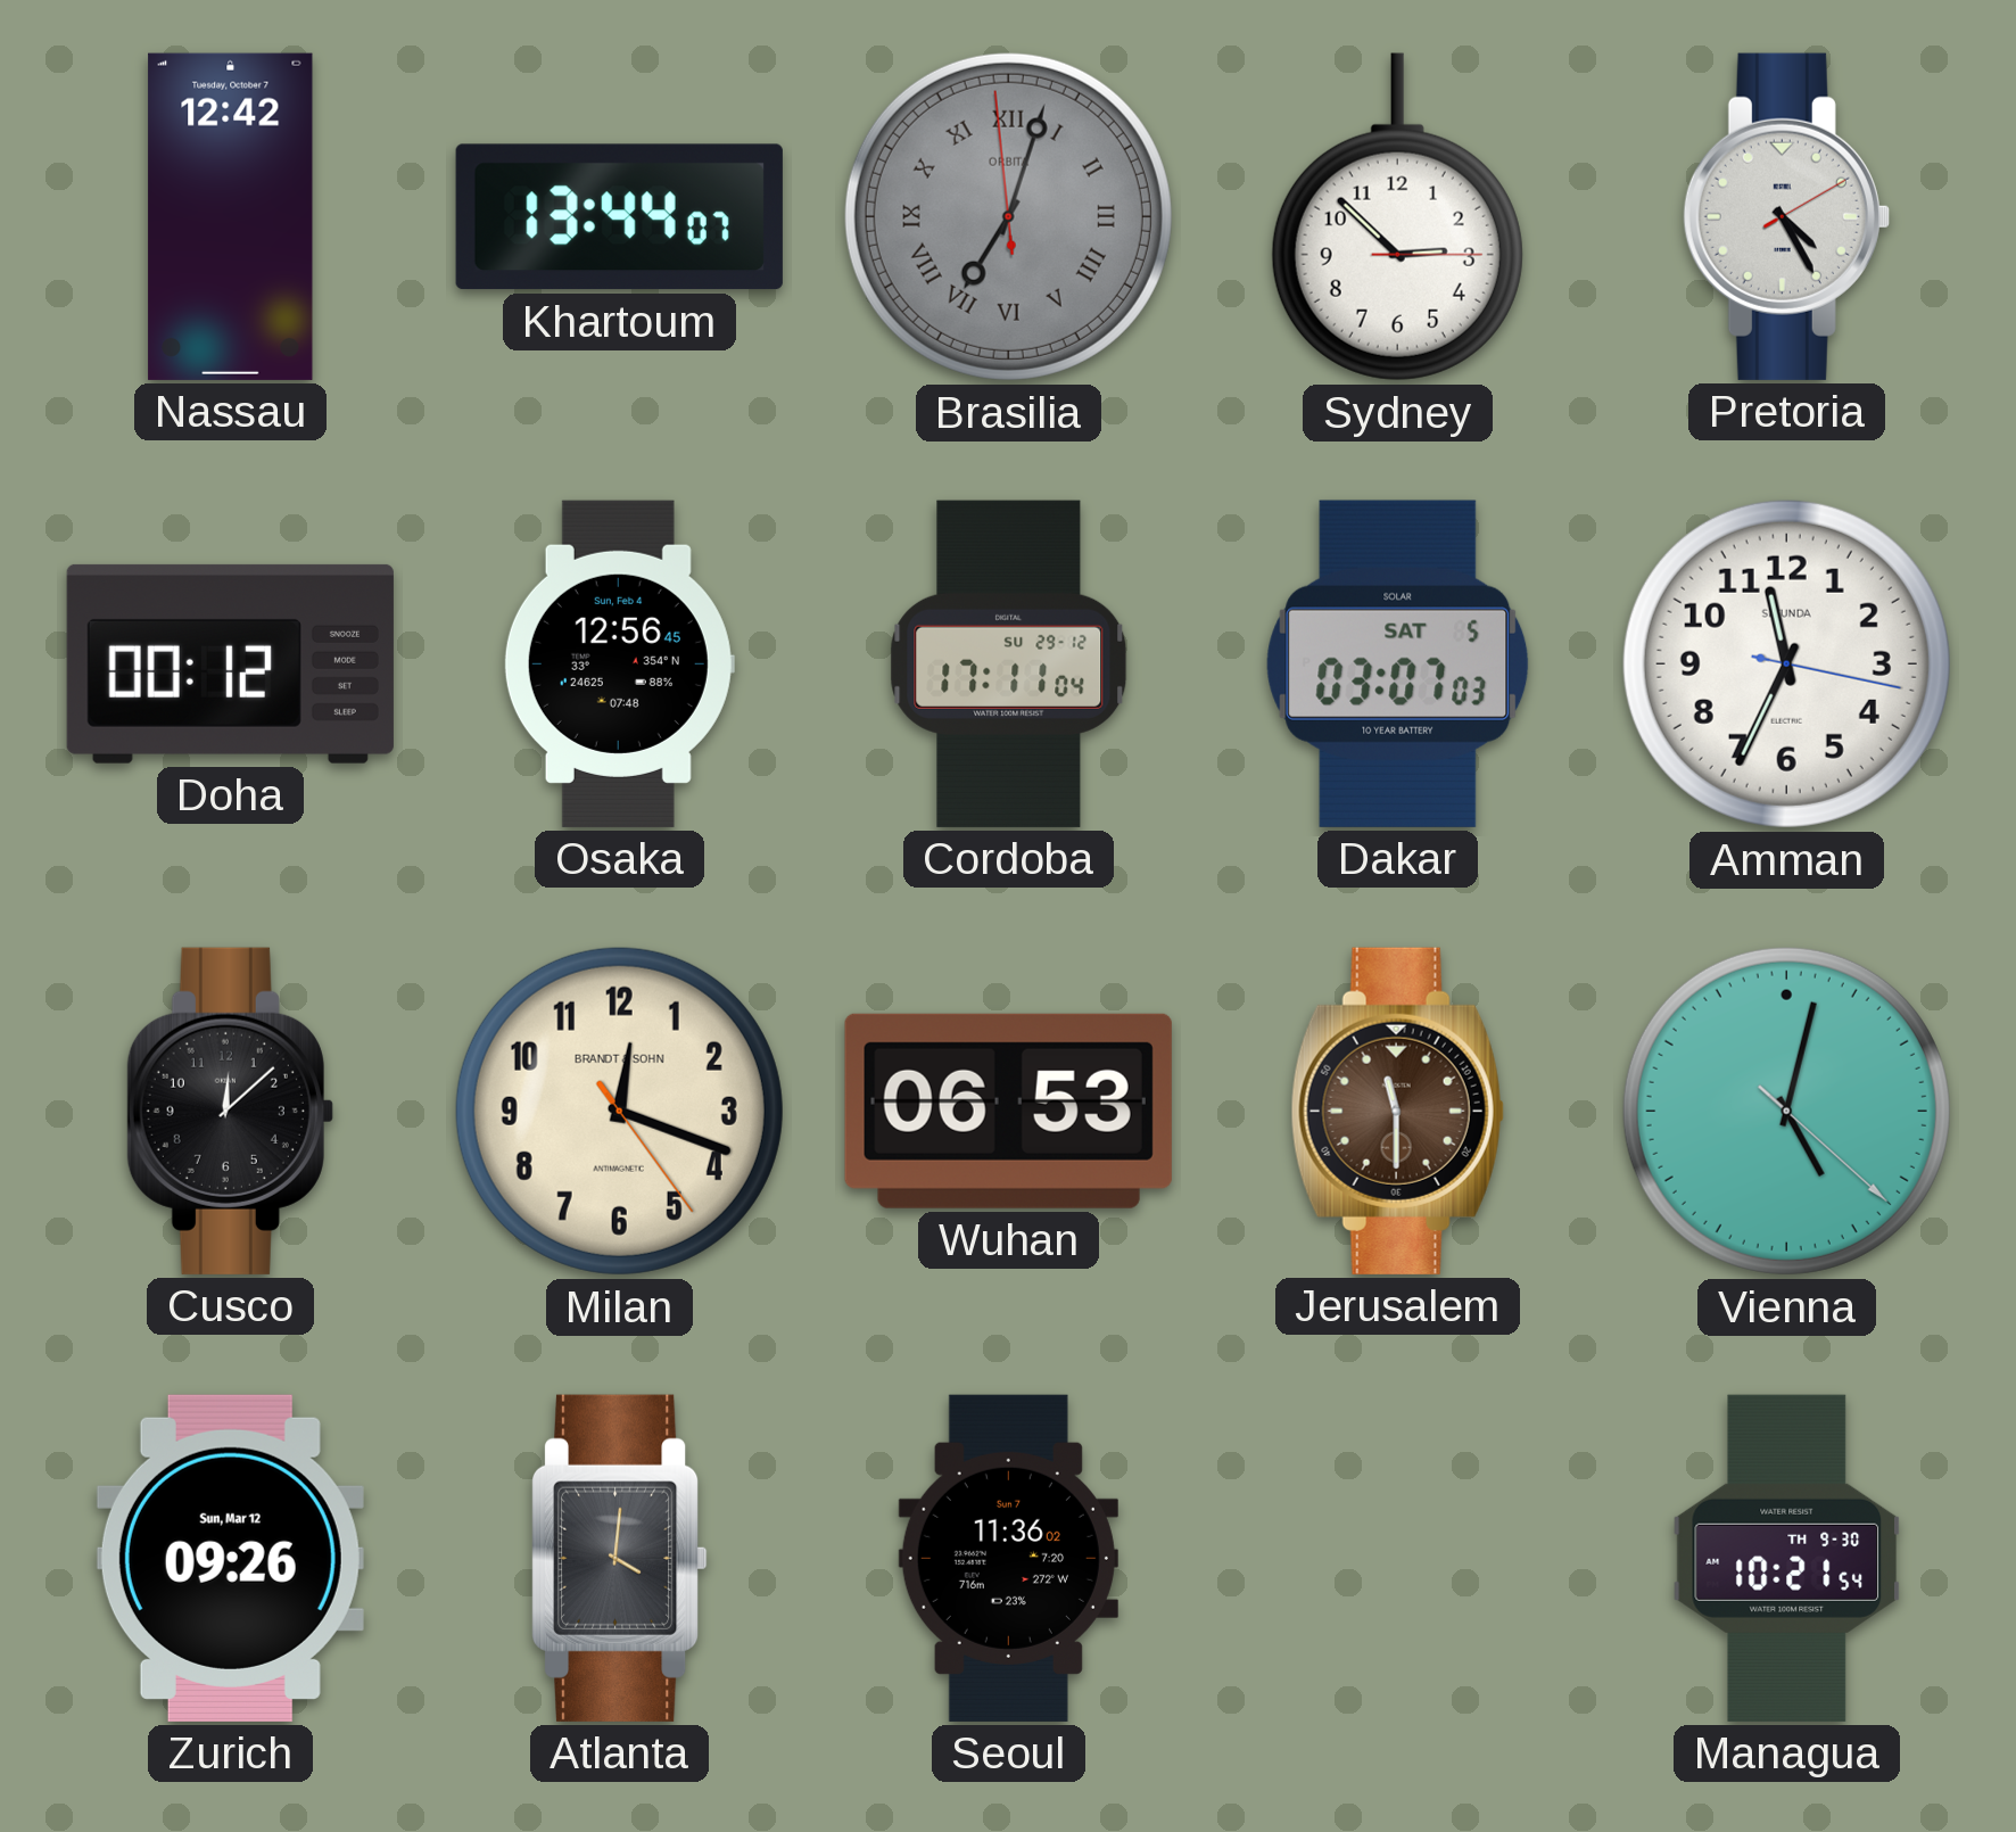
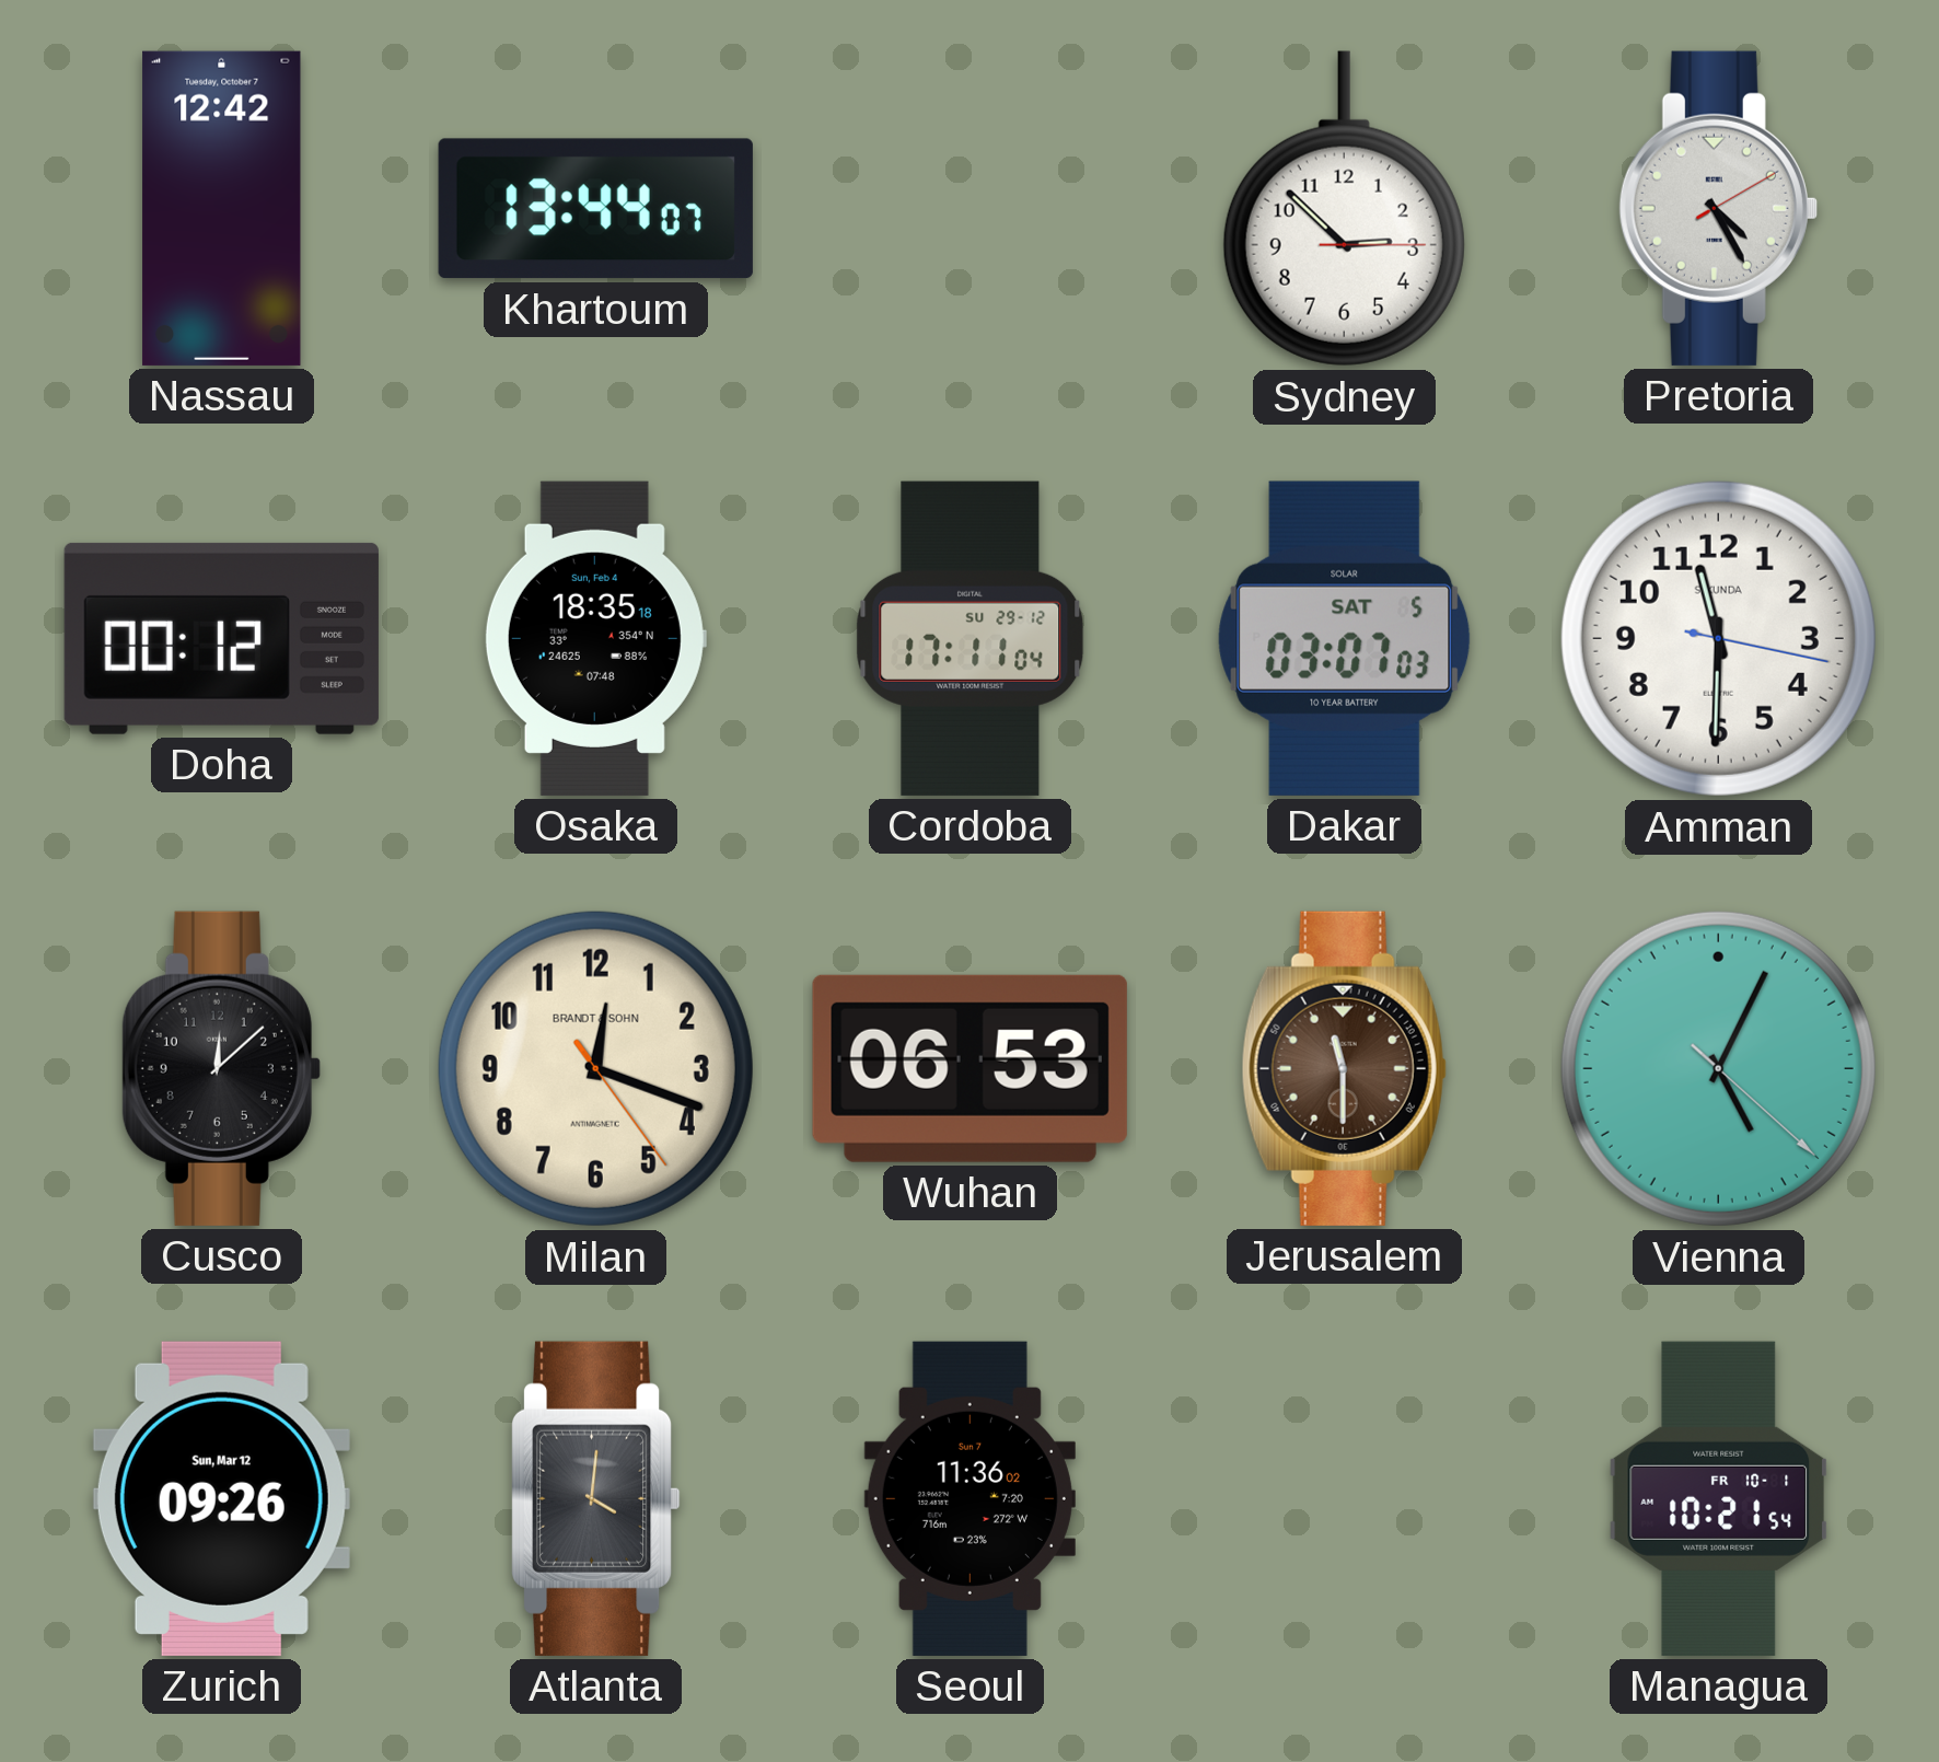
Brasilia: 7:02 -> none
Osaka: 12:56 -> 18:35
Amman: 11:34 -> 11:30
Vienna: 5:02 -> 5:04
Managua date: TH 9-30 -> FR 10-1
